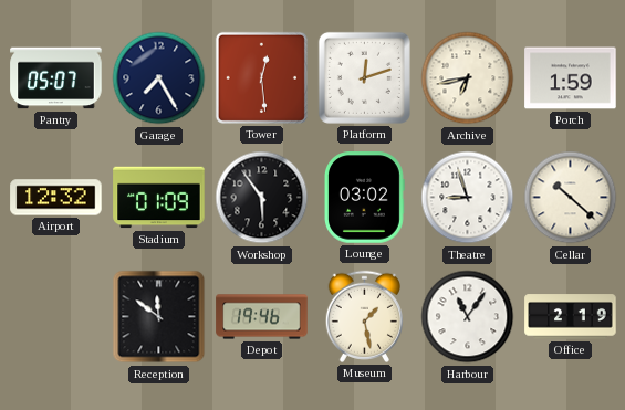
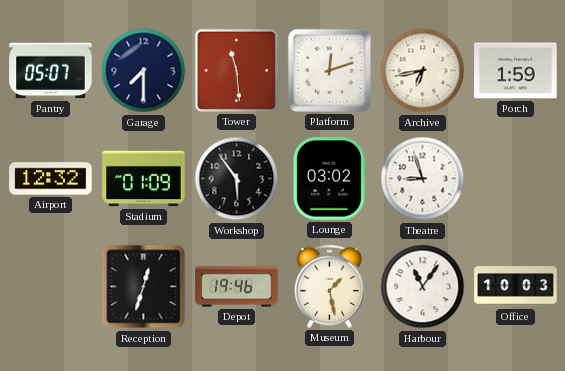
Garage: 7:25 -> 7:30
Tower: 12:29 -> 11:29
Cellar: 10:22 -> none
Reception: 11:51 -> 12:33
Office: 2:19 -> 10:03
